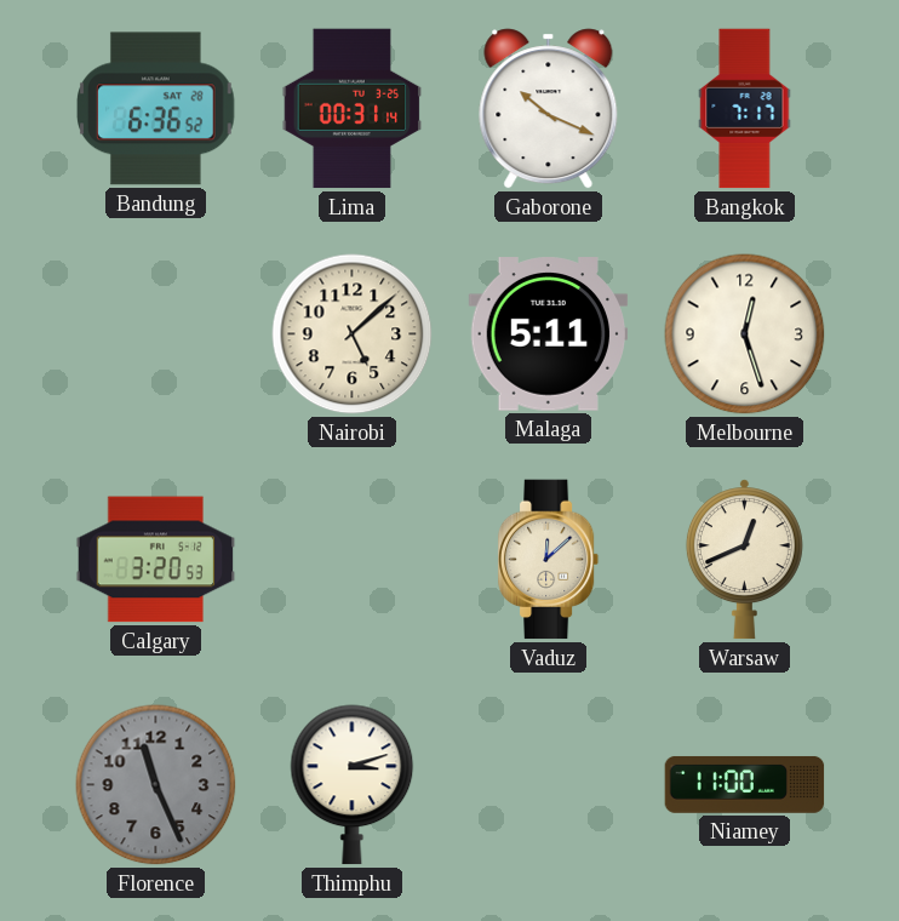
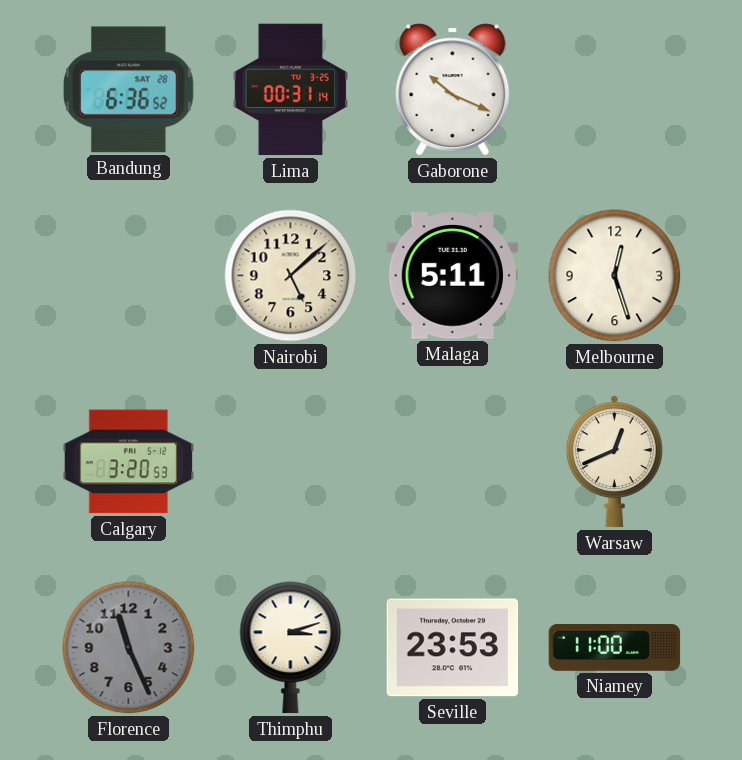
Bangkok: 7:17 -> none
Vaduz: 12:08 -> none
Seville: none -> 23:53
